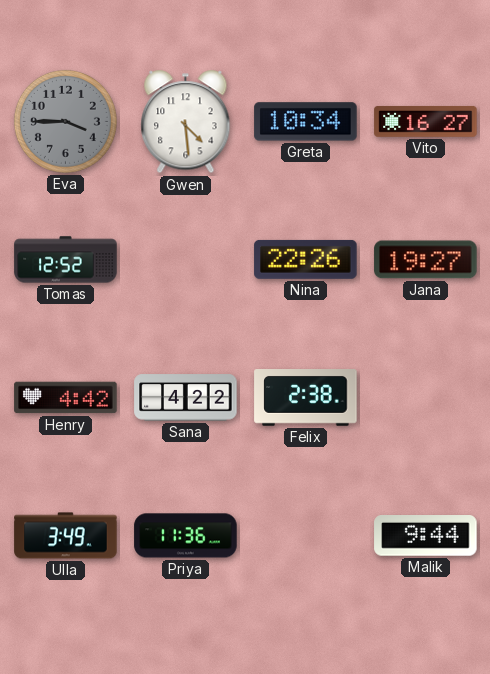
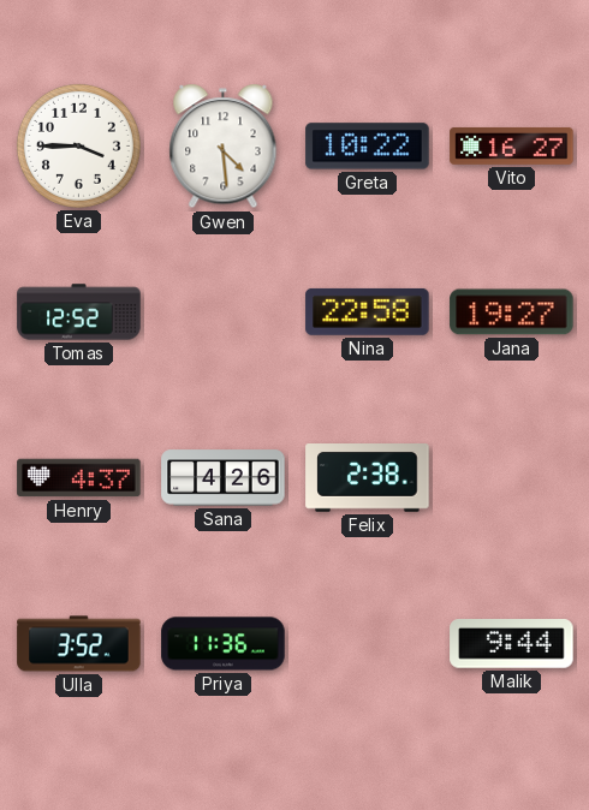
Eva dial: grey -> white
Greta: 10:34 -> 10:22
Nina: 22:26 -> 22:58
Henry: 4:42 -> 4:37
Sana: 4:22 -> 4:26
Ulla: 3:49 -> 3:52
